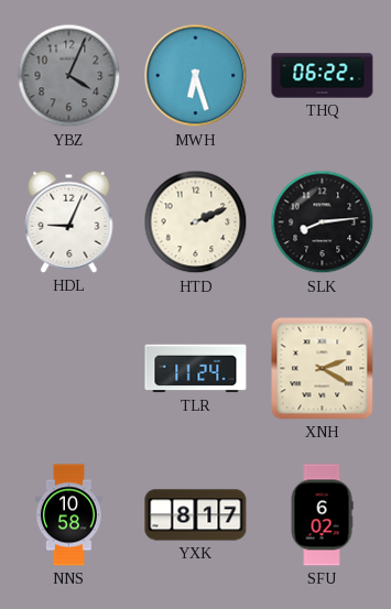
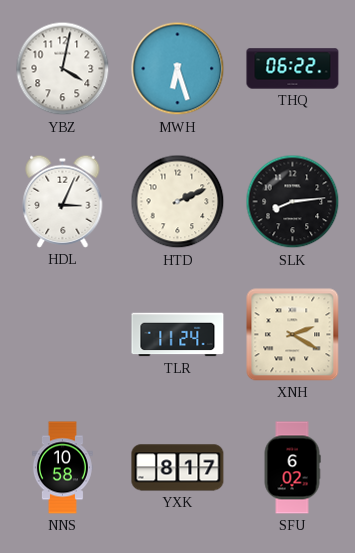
YBZ: 4:04 -> 4:02
YBZ dial: grey -> white
HDL: 9:04 -> 3:04
